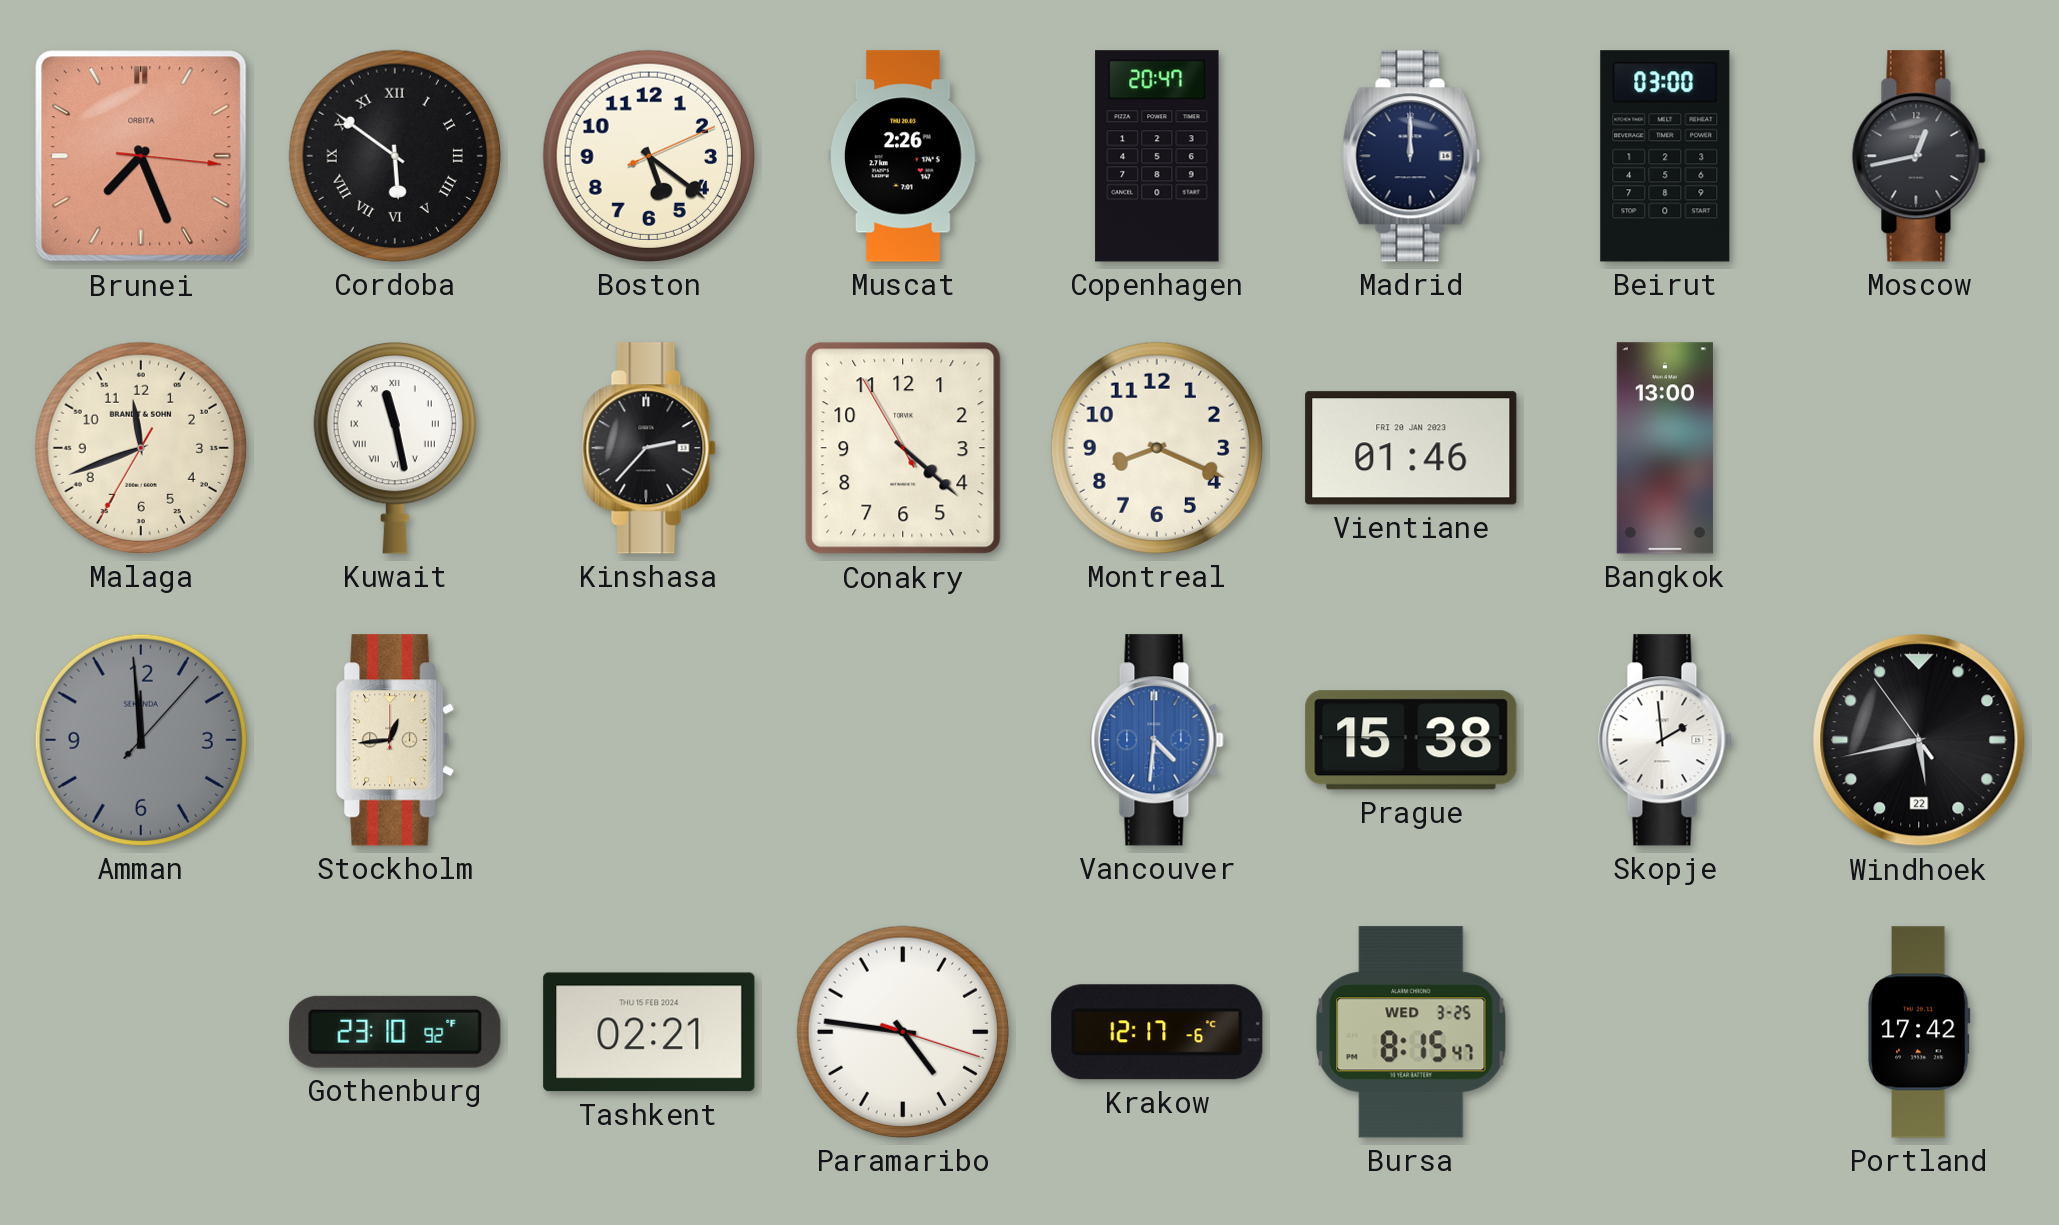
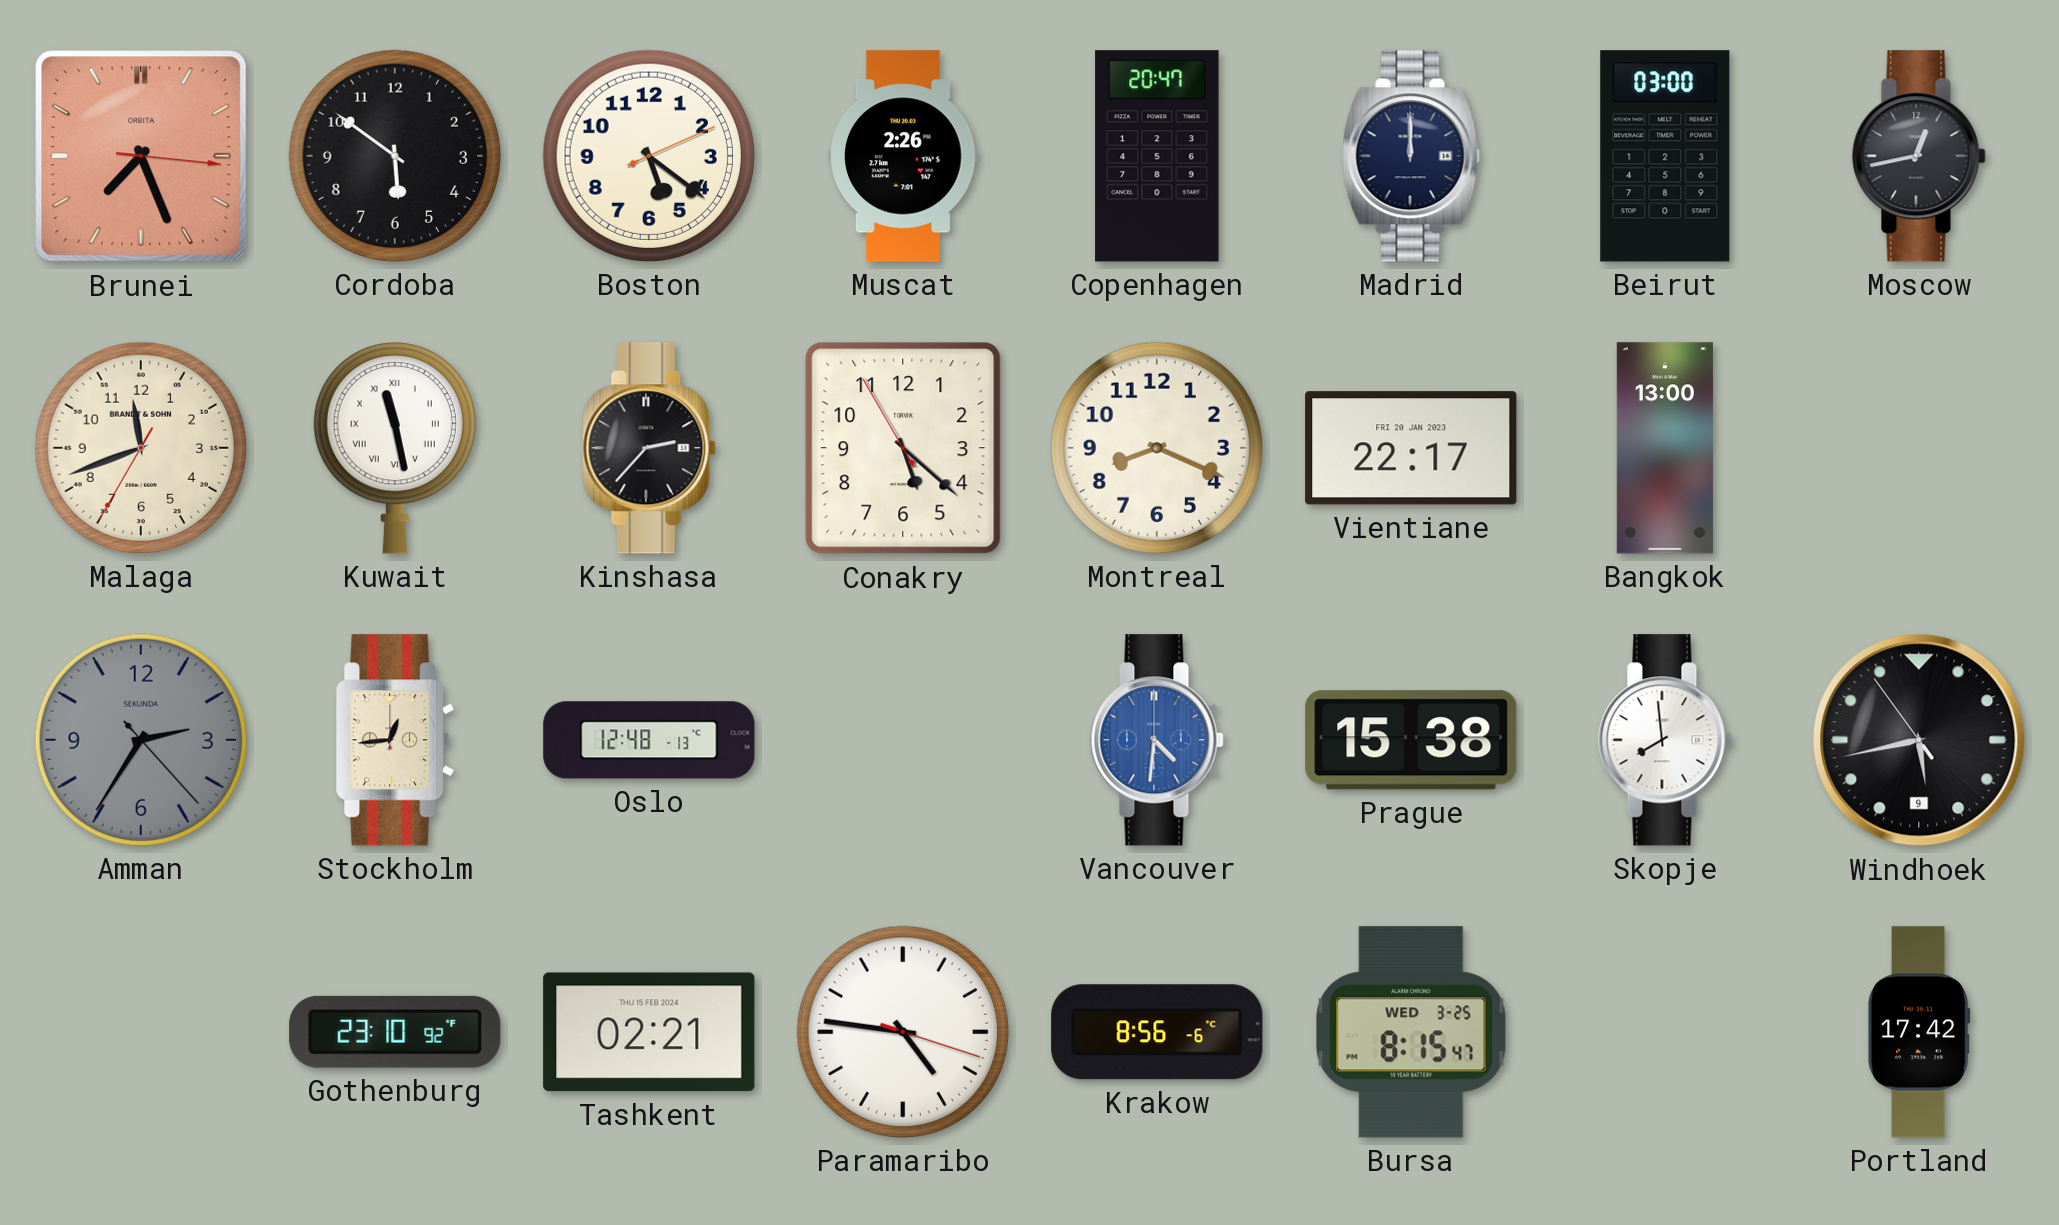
Cordoba numerals: Roman -> Arabic
Conakry: 4:21 -> 5:21
Vientiane: 01:46 -> 22:17
Amman: 11:59 -> 2:35
Oslo: none -> 12:48
Skopje: 1:59 -> 7:59
Windhoek date: 22 -> 9
Krakow: 12:17 -> 8:56
